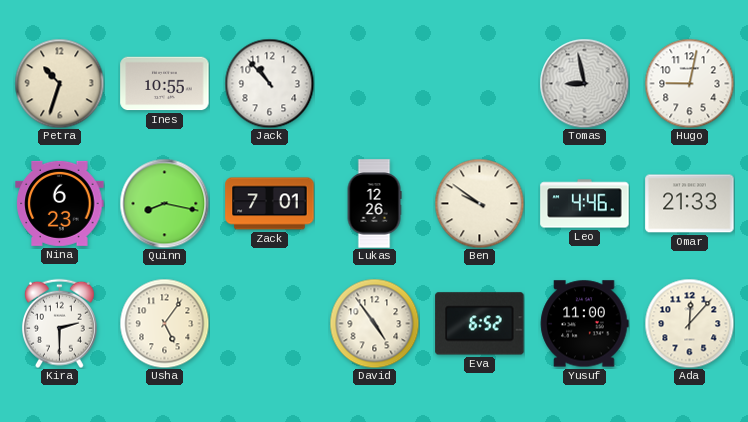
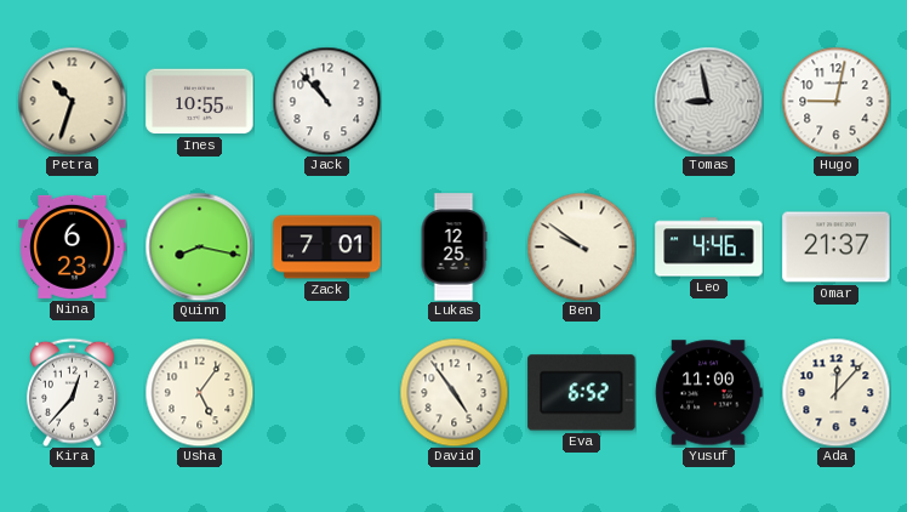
Lukas: 12:26 -> 12:25
Omar: 21:33 -> 21:37
Kira: 2:30 -> 12:37
